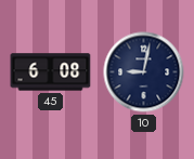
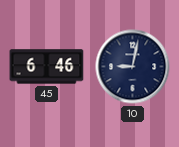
45: 6:08 -> 6:46
